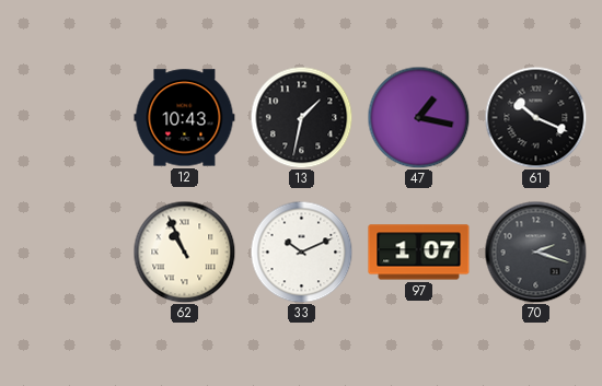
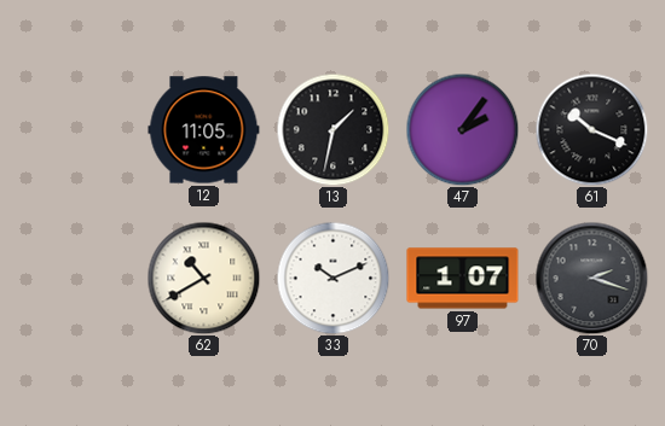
12: 10:43 -> 11:05
47: 1:17 -> 2:06
62: 10:56 -> 10:40
